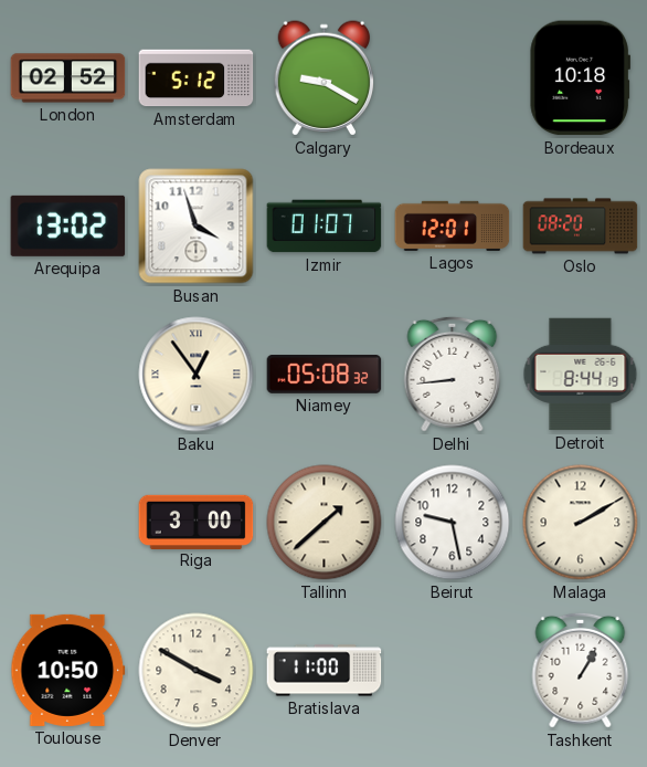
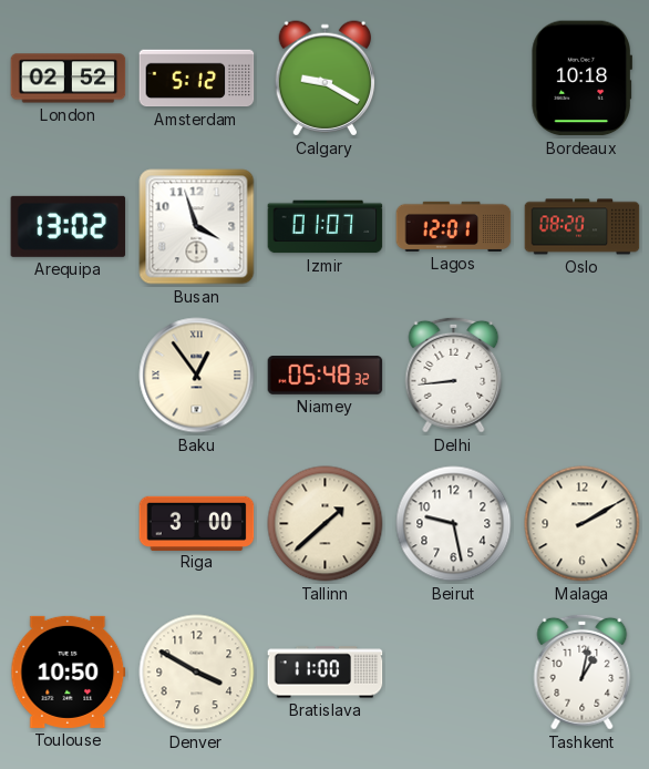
Niamey: 05:08 -> 05:48
Detroit: 8:44 -> none
Tashkent: 1:05 -> 1:02
